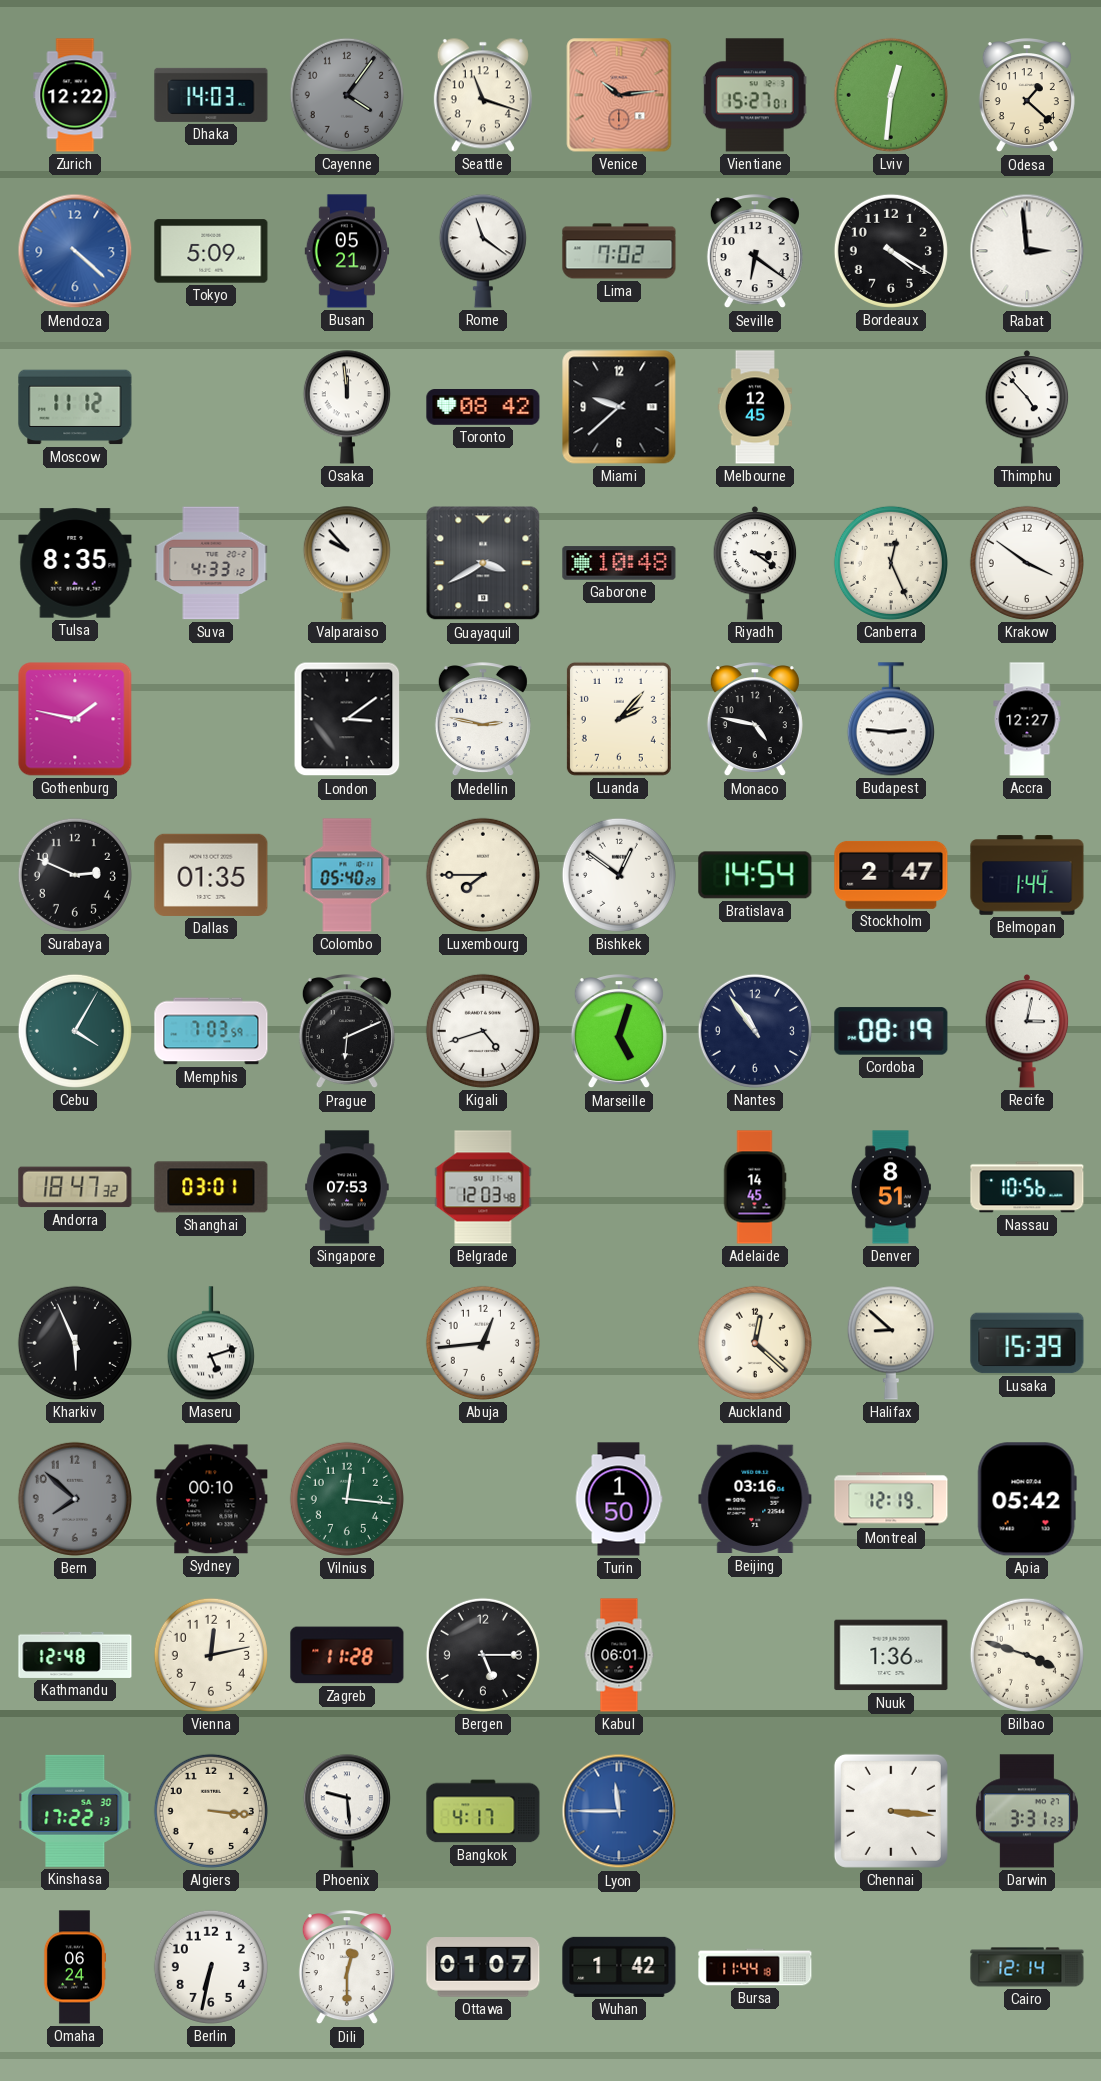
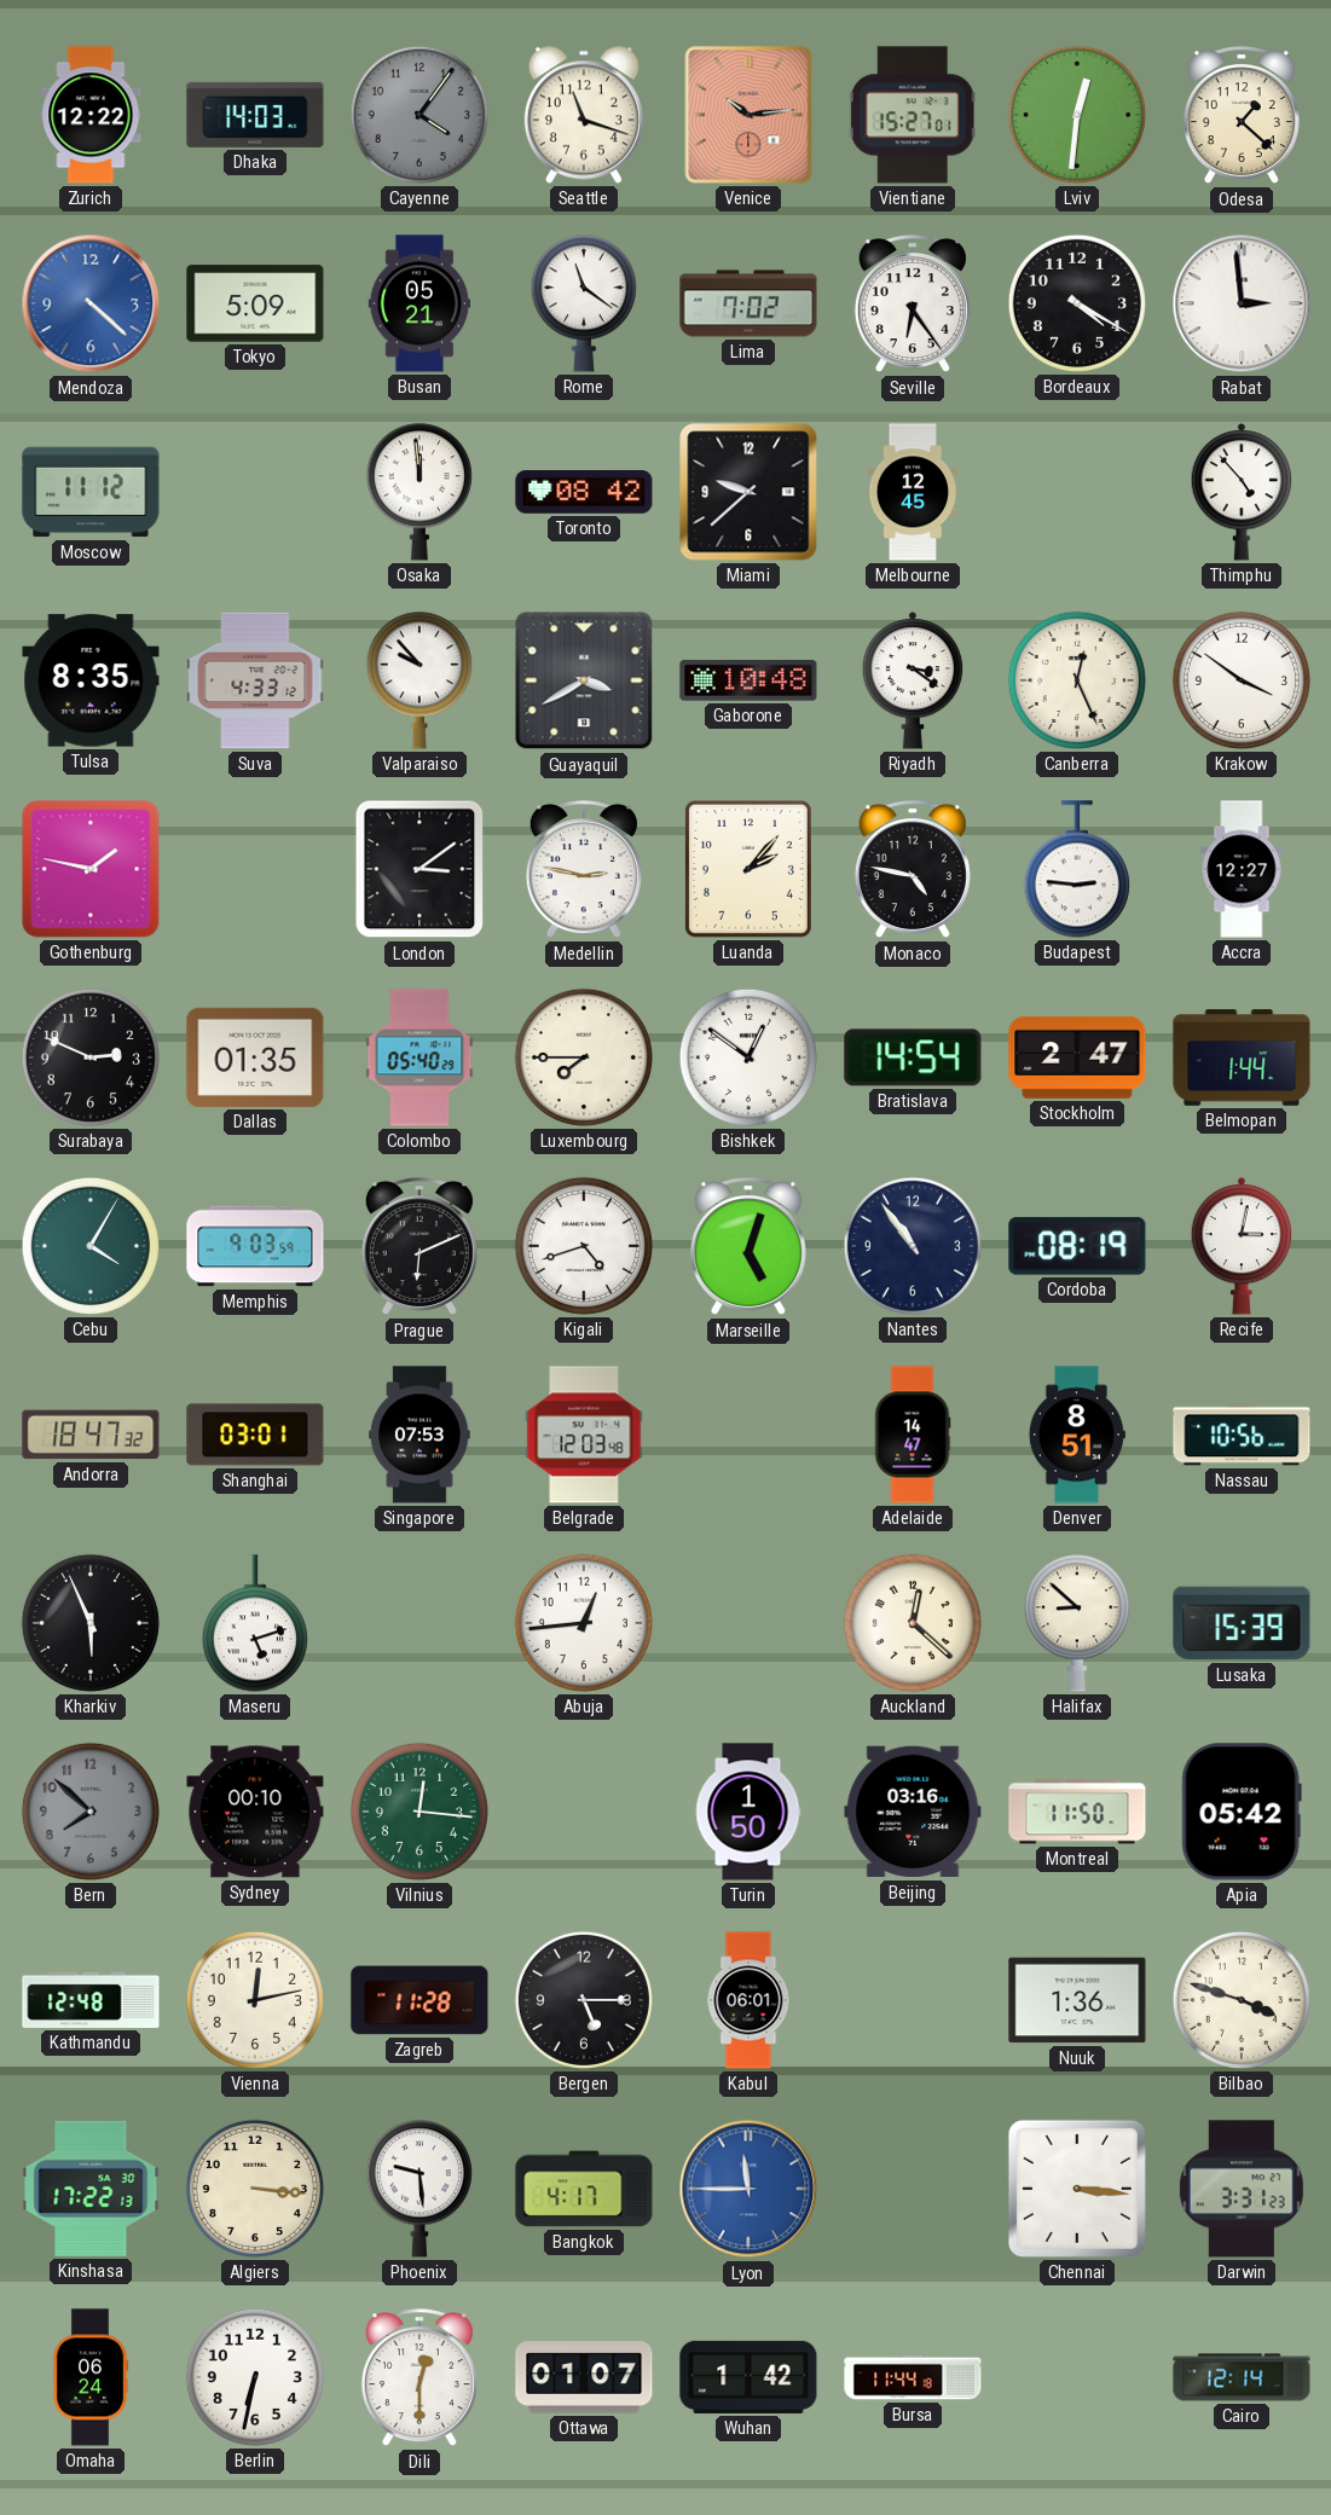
Seville: 6:21 -> 6:24
Memphis: 7:03 -> 9:03
Adelaide: 14:45 -> 14:47
Montreal: 12:19 -> 11:50
